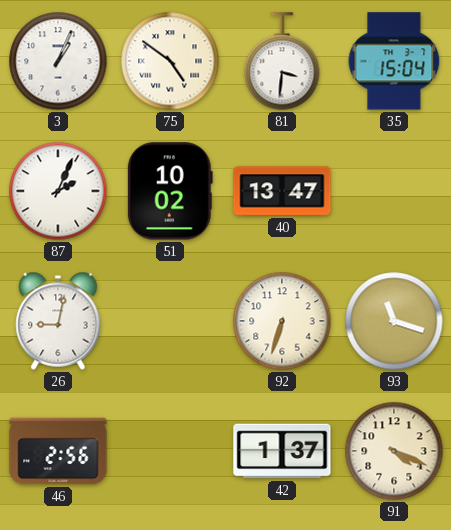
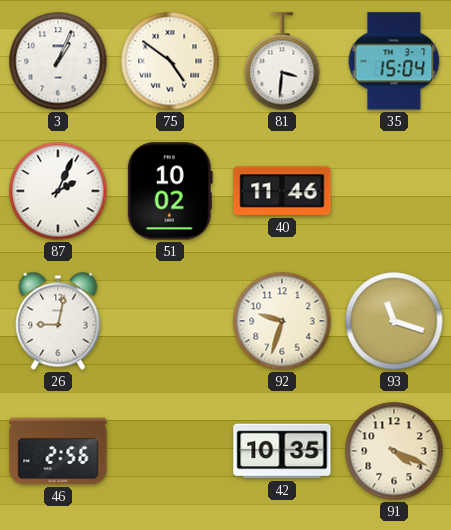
40: 13:47 -> 11:46
92: 6:33 -> 9:33
42: 1:37 -> 10:35
